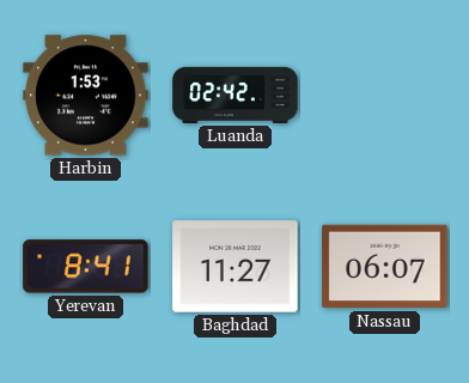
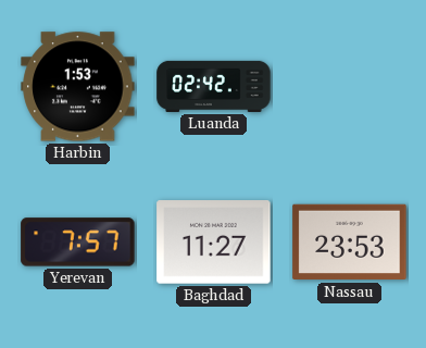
Yerevan: 8:41 -> 7:57
Nassau: 06:07 -> 23:53
